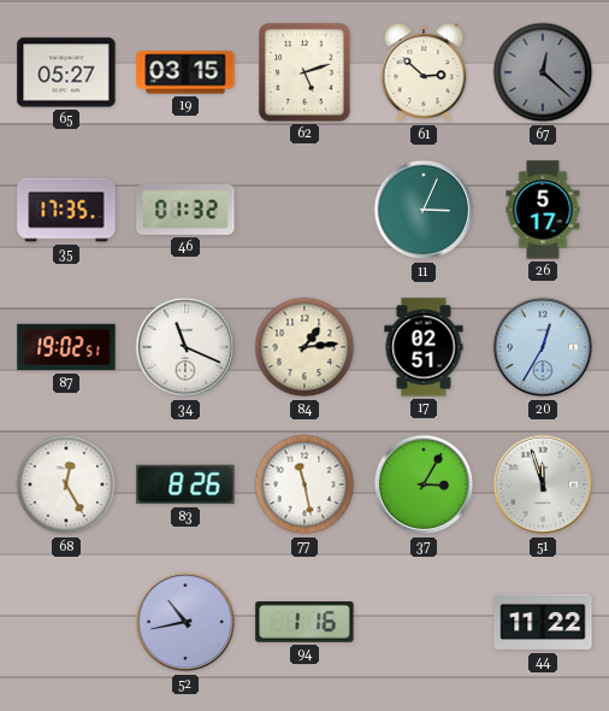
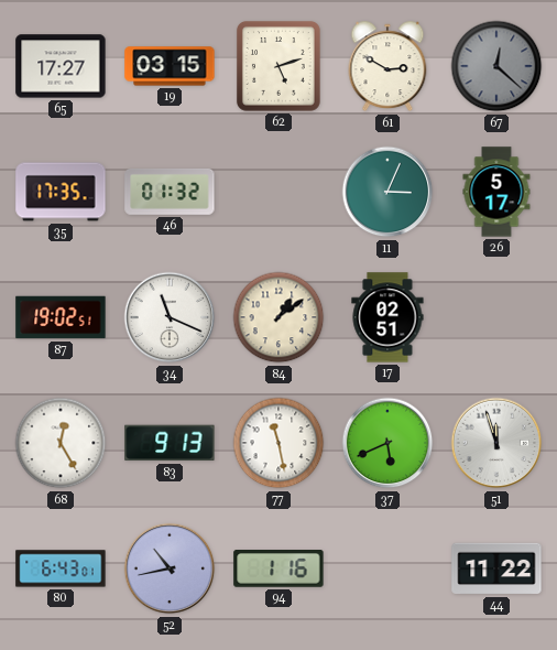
65: 05:27 -> 17:27
61: 2:52 -> 2:50
84: 1:14 -> 1:09
20: 12:35 -> none
83: 8:26 -> 9:13
37: 3:05 -> 5:41
80: none -> 6:43
